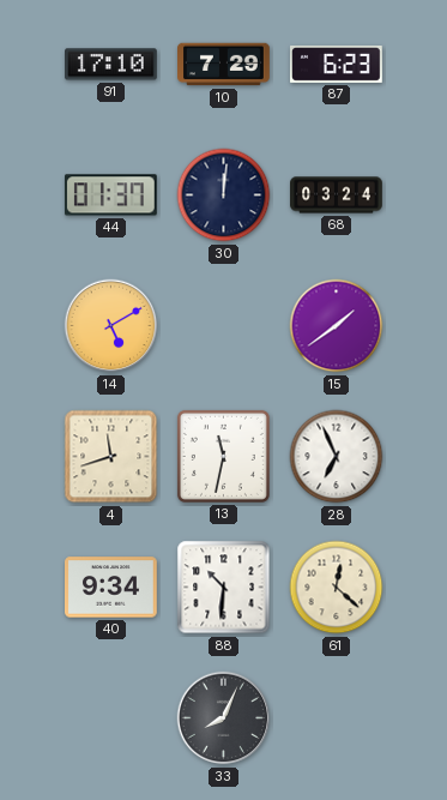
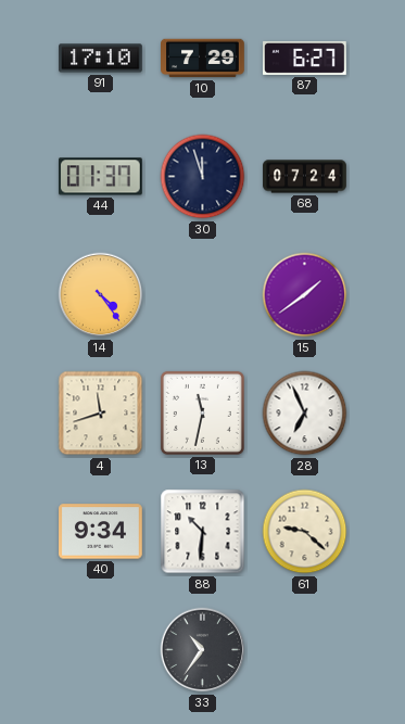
87: 6:23 -> 6:27
30: 12:01 -> 11:57
68: 03:24 -> 07:24
14: 5:10 -> 4:24
61: 12:22 -> 9:22
33: 8:04 -> 10:36
